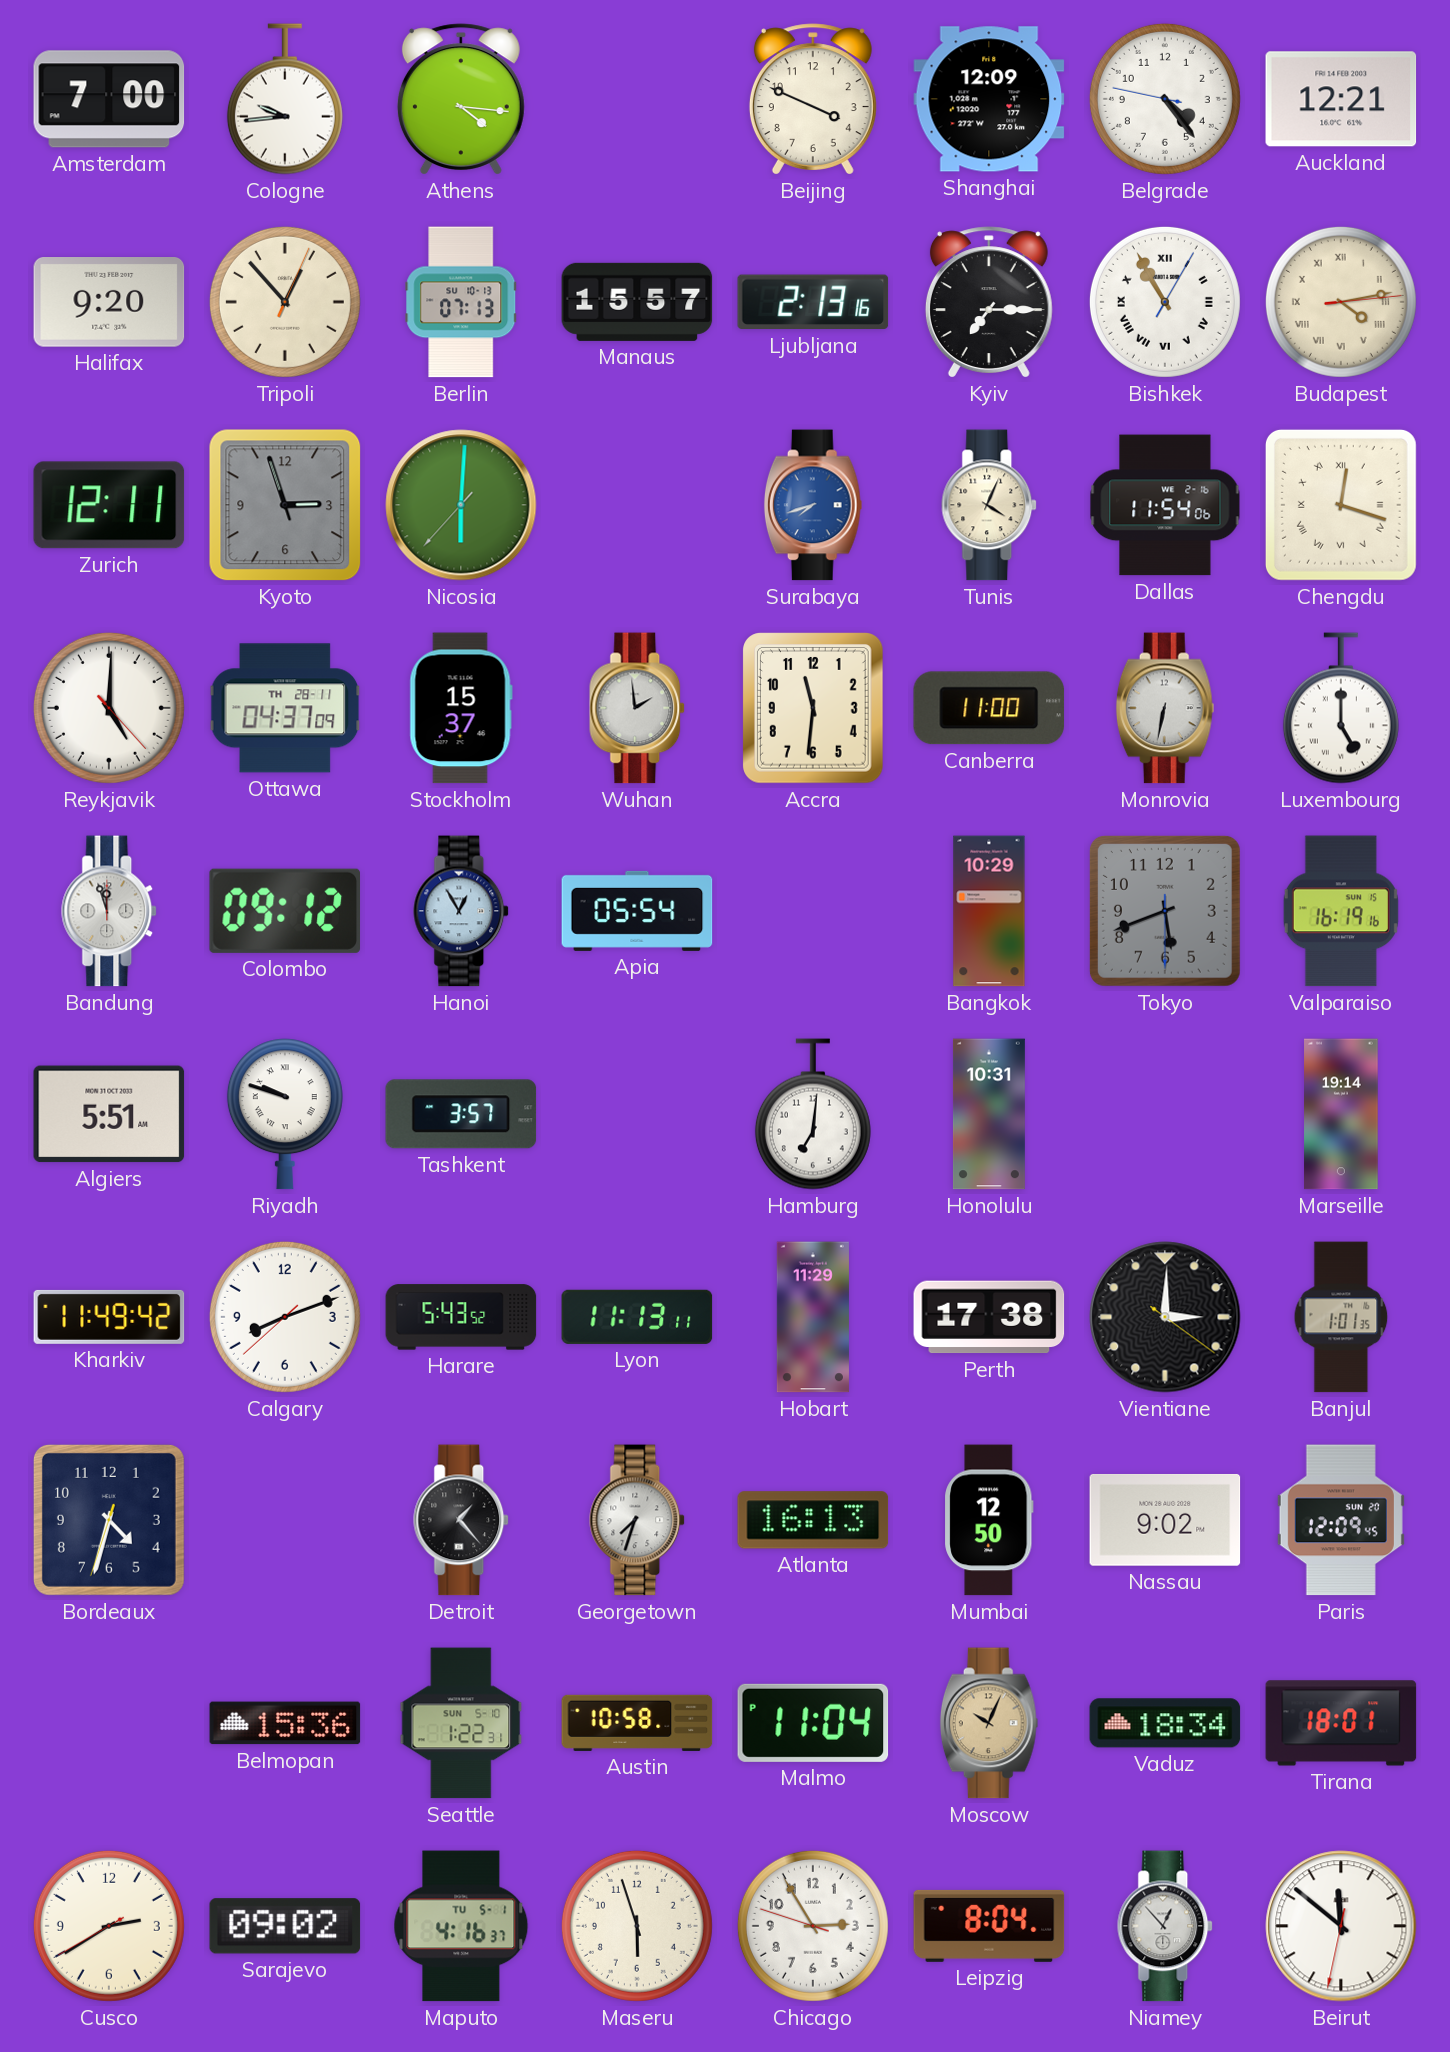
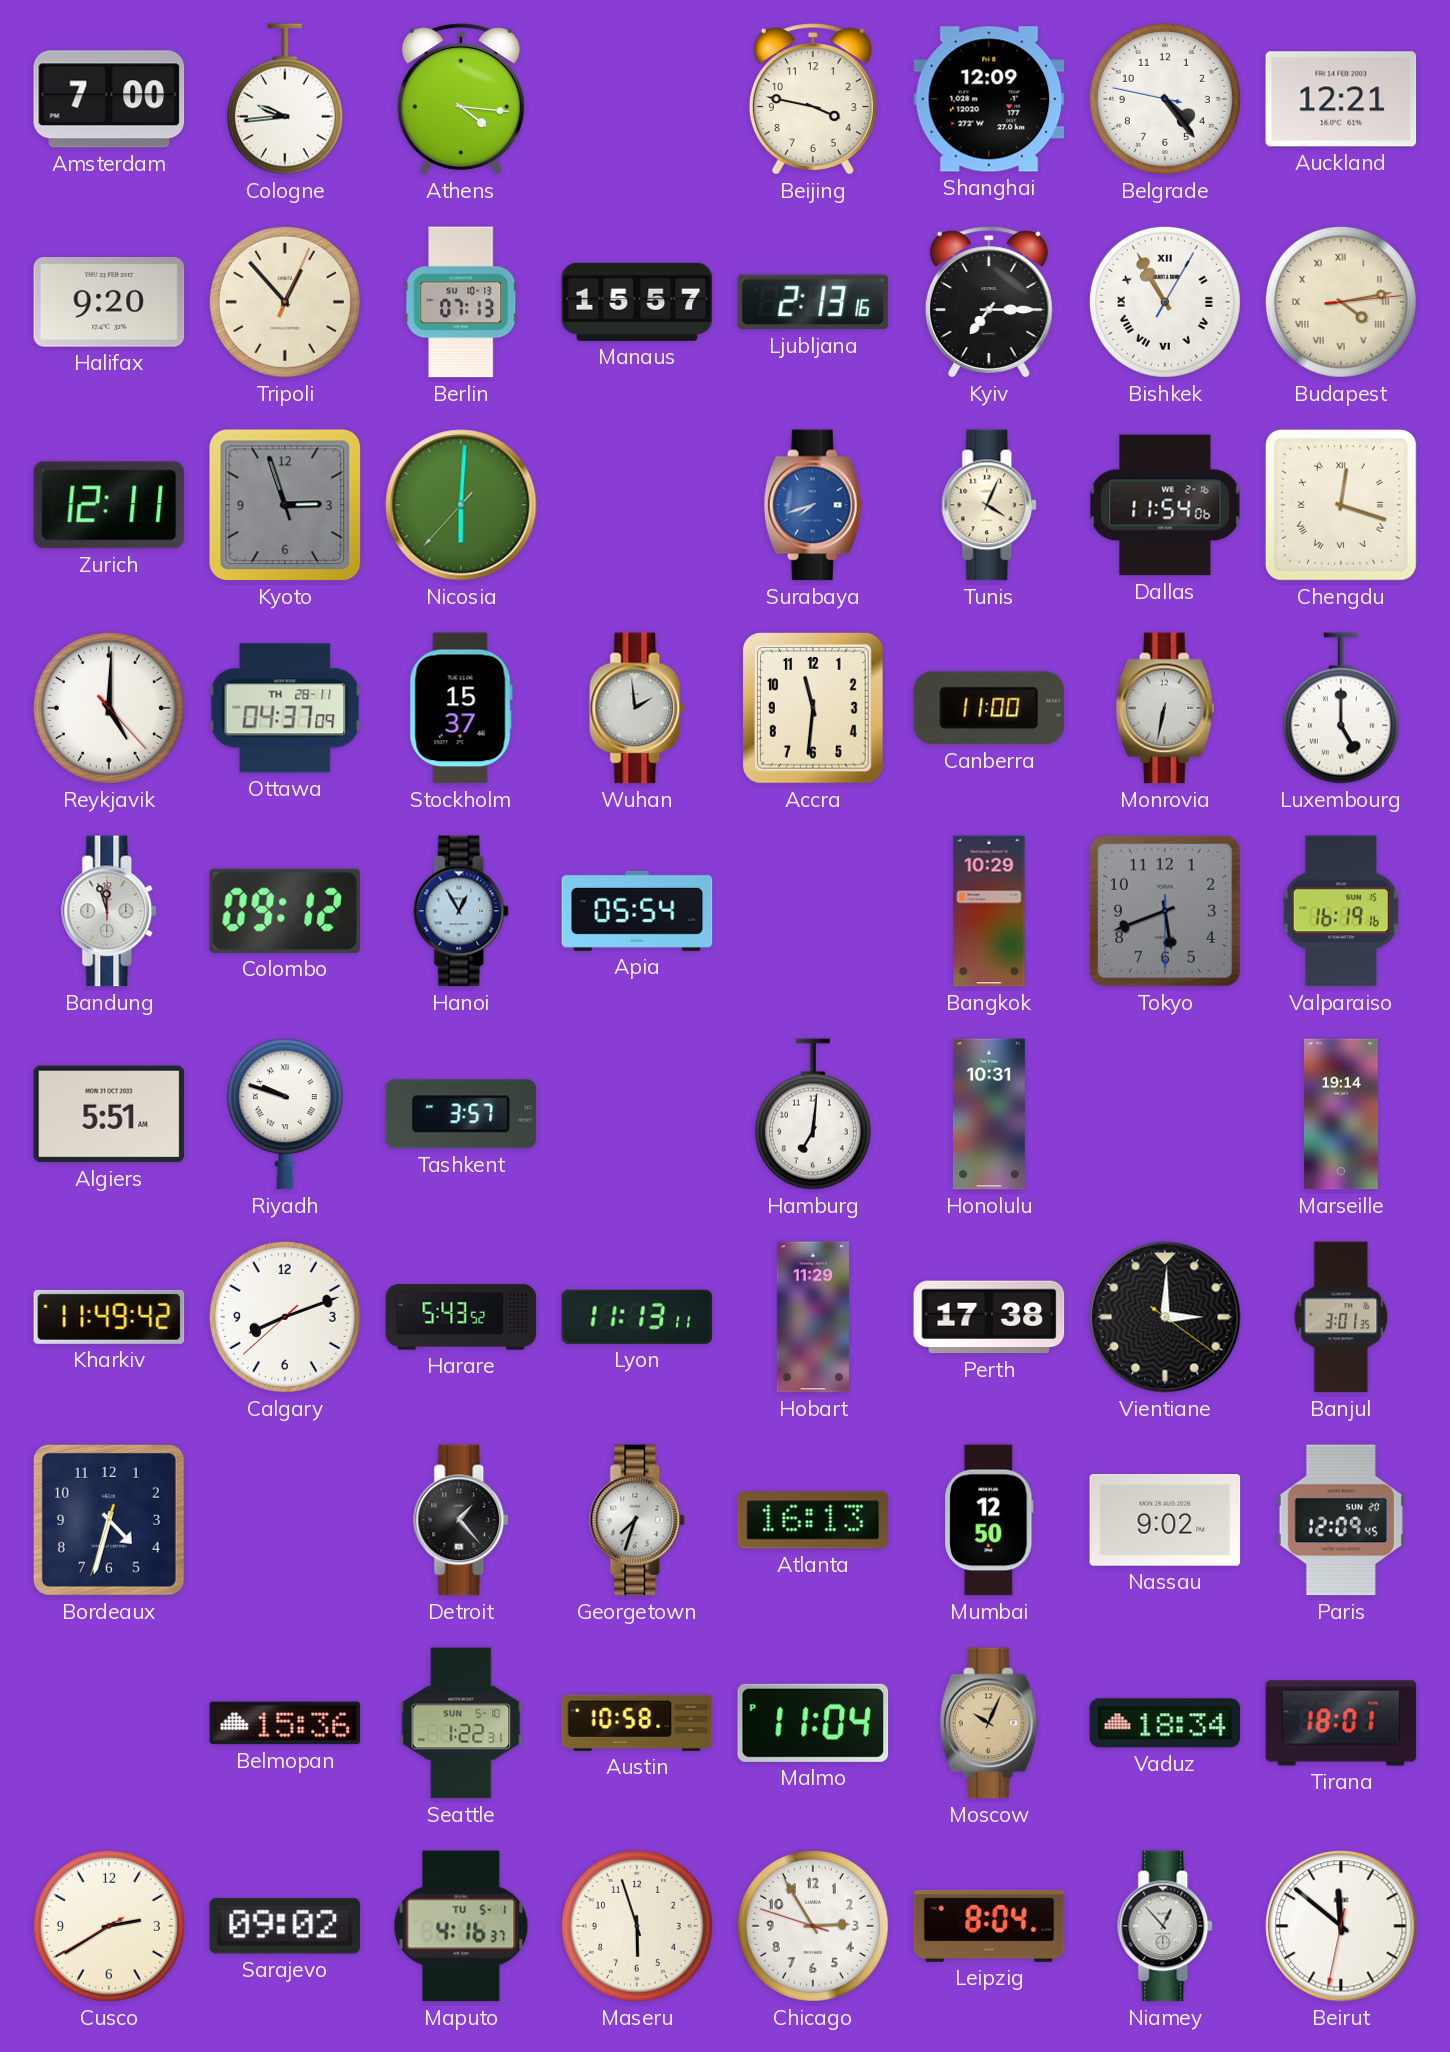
Beijing: 3:49 -> 3:47
Banjul: 1:01 -> 3:01
